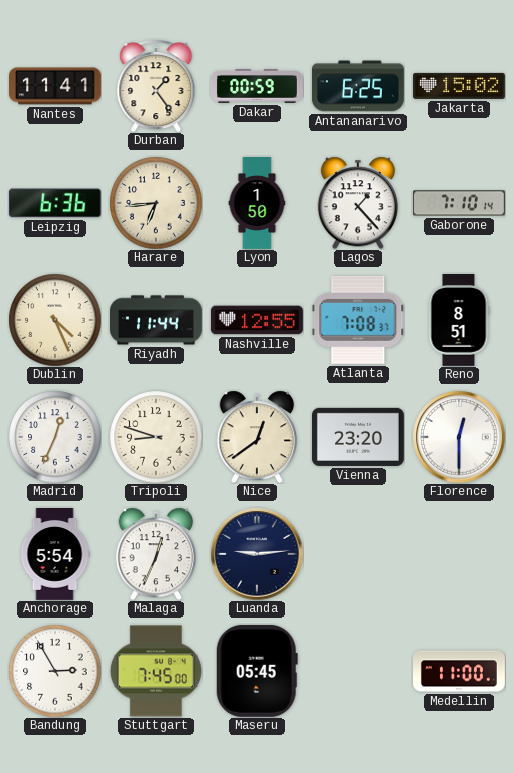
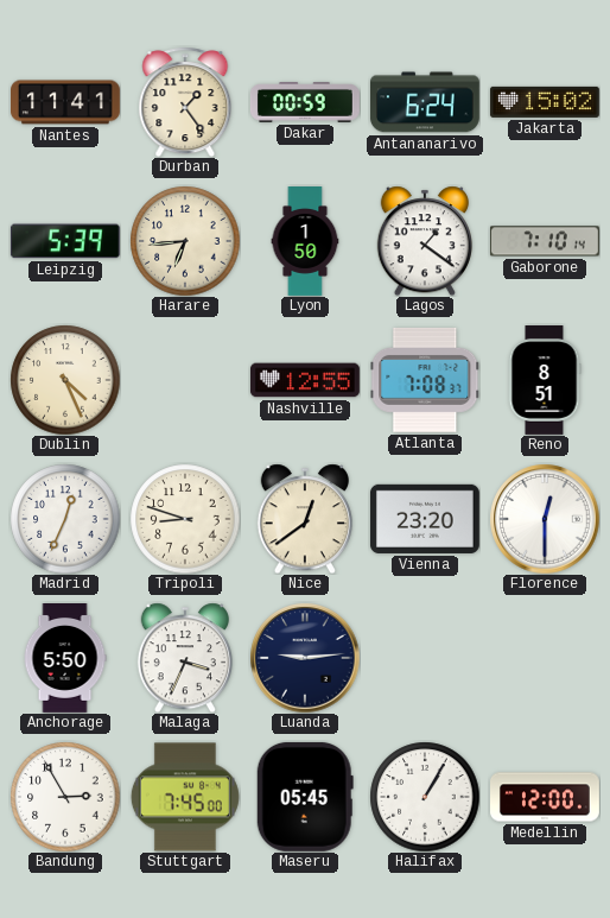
Antananarivo: 6:25 -> 6:24
Leipzig: 6:36 -> 5:39
Lagos: 1:23 -> 1:21
Riyadh: 11:44 -> none
Anchorage: 5:54 -> 5:50
Malaga: 12:34 -> 3:34
Halifax: none -> 1:05
Medellin: 11:00 -> 12:00
